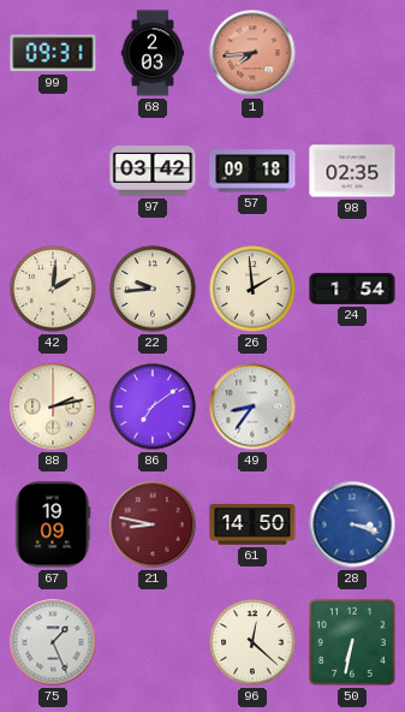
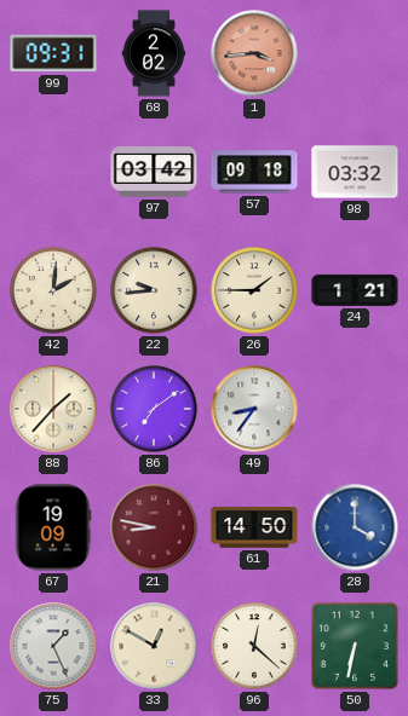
68: 2:03 -> 2:02
1: 7:44 -> 3:44
98: 02:35 -> 03:32
26: 1:59 -> 1:45
24: 1:54 -> 1:21
88: 2:13 -> 1:37
28: 3:18 -> 4:00
33: none -> 12:50
